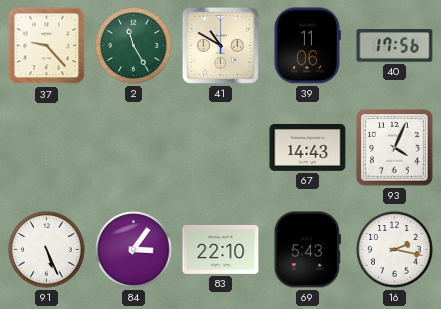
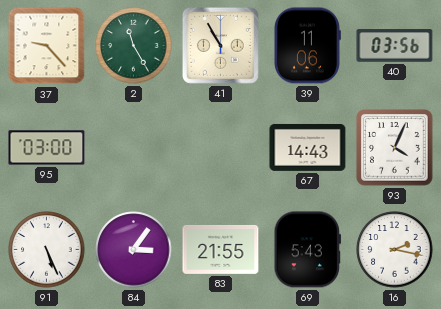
41: 10:50 -> 10:55
40: 17:56 -> 03:56
95: none -> 03:00
83: 22:10 -> 21:55
